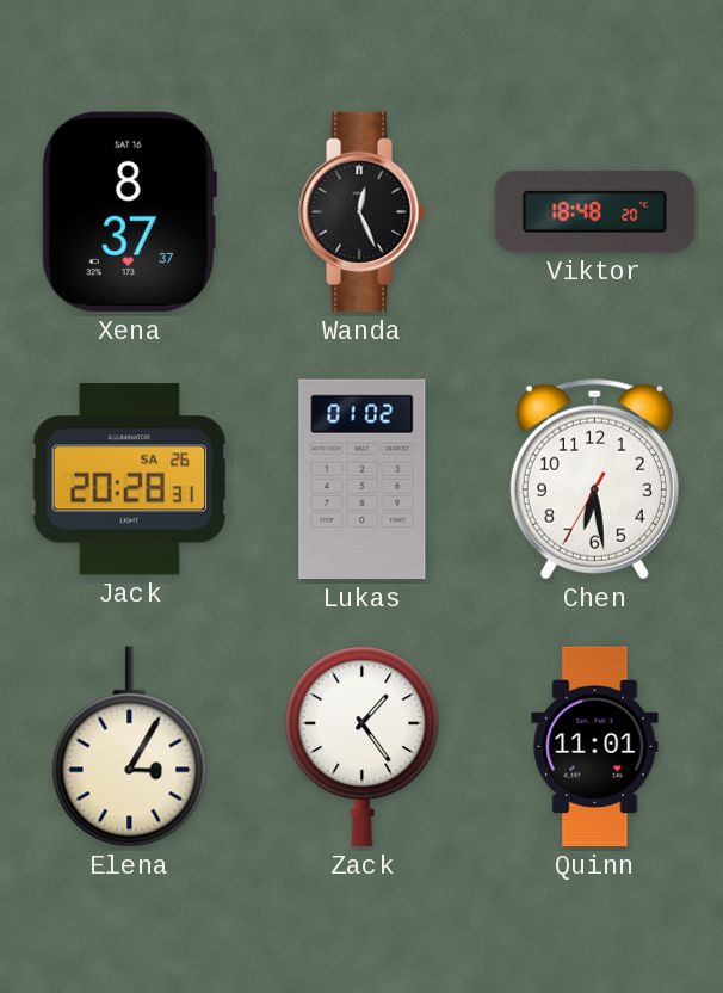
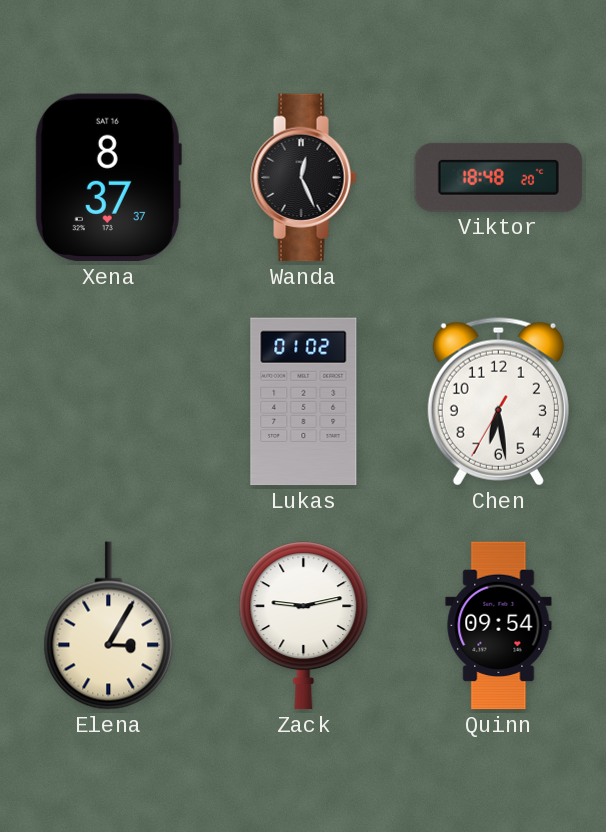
Jack: 20:28 -> none
Zack: 1:24 -> 9:13
Quinn: 11:01 -> 09:54
